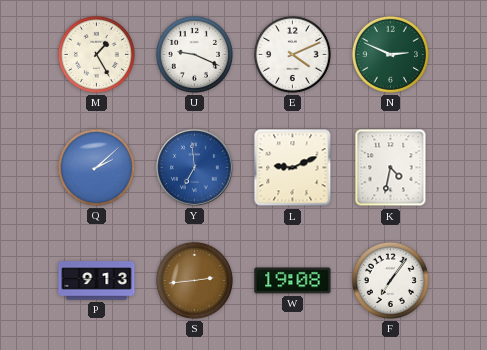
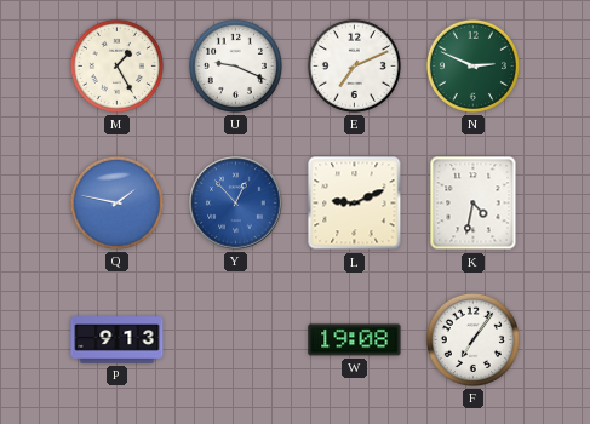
E: 4:11 -> 7:11
Q: 2:08 -> 1:47
Y: 6:59 -> 12:53
S: 2:44 -> none
